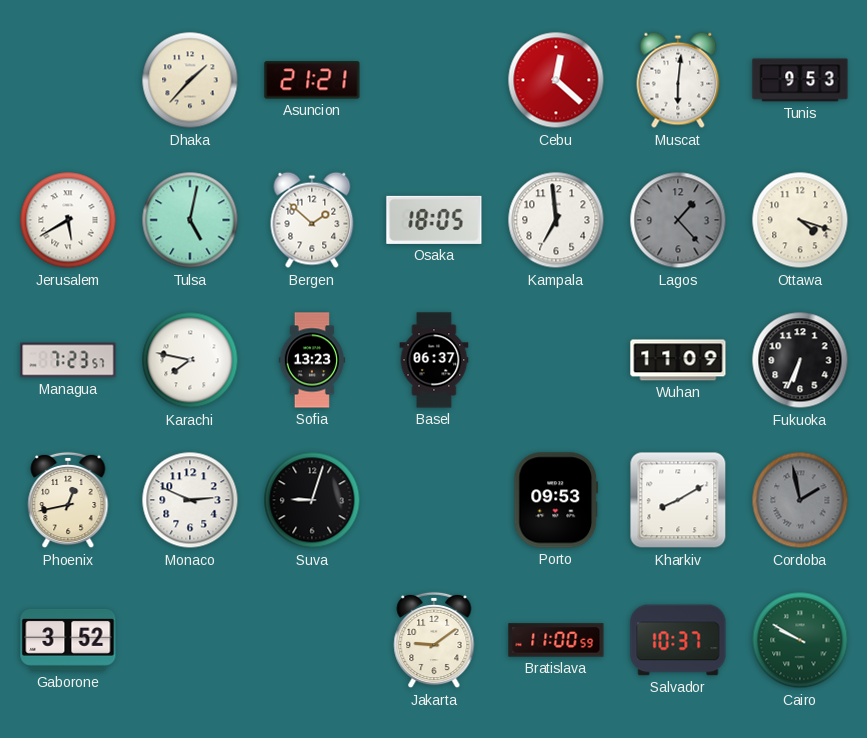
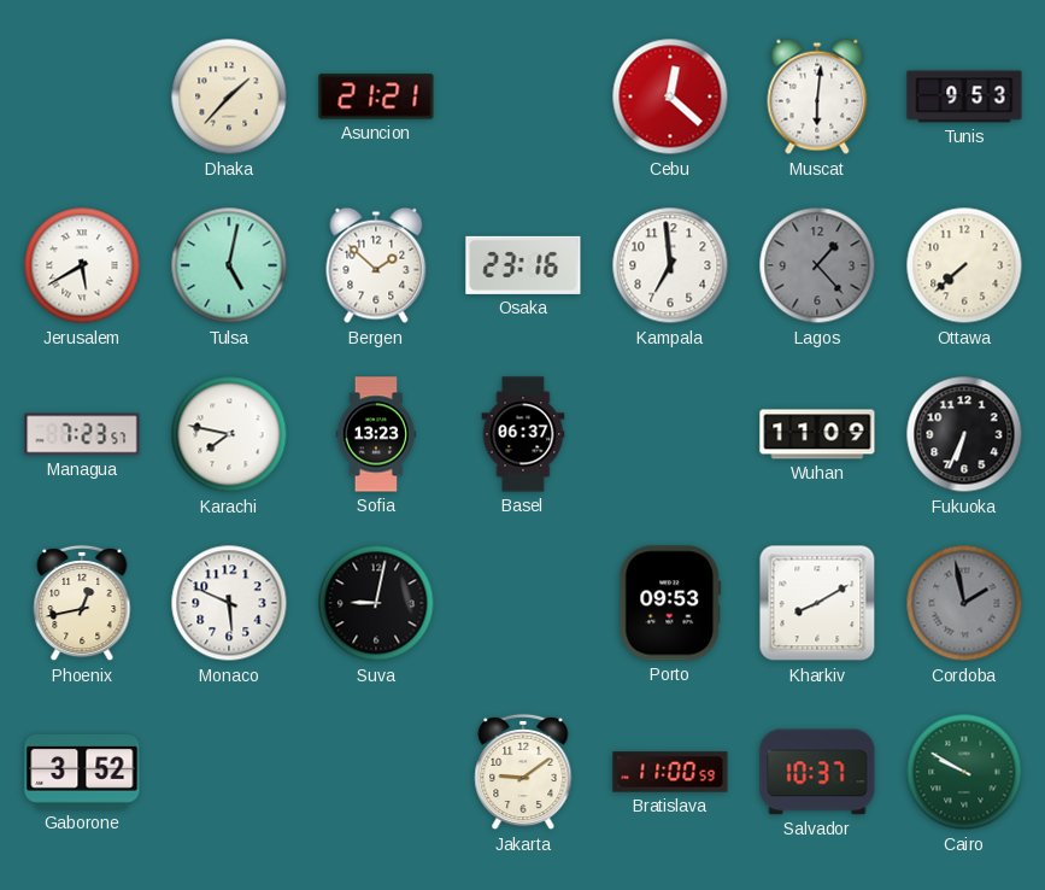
Osaka: 18:05 -> 23:16
Ottawa: 4:18 -> 7:38
Monaco: 2:49 -> 5:49
Suva: 9:03 -> 9:02
